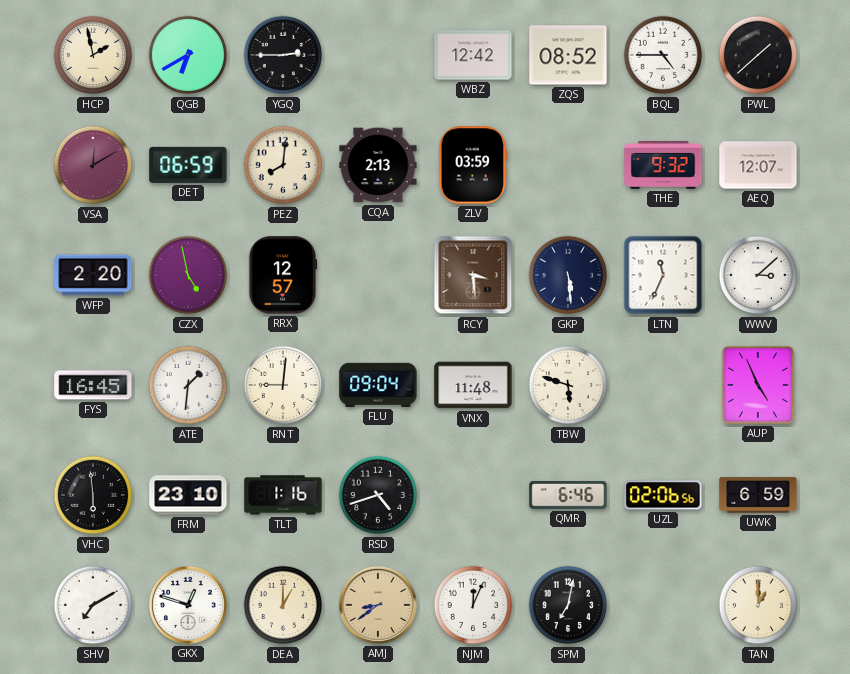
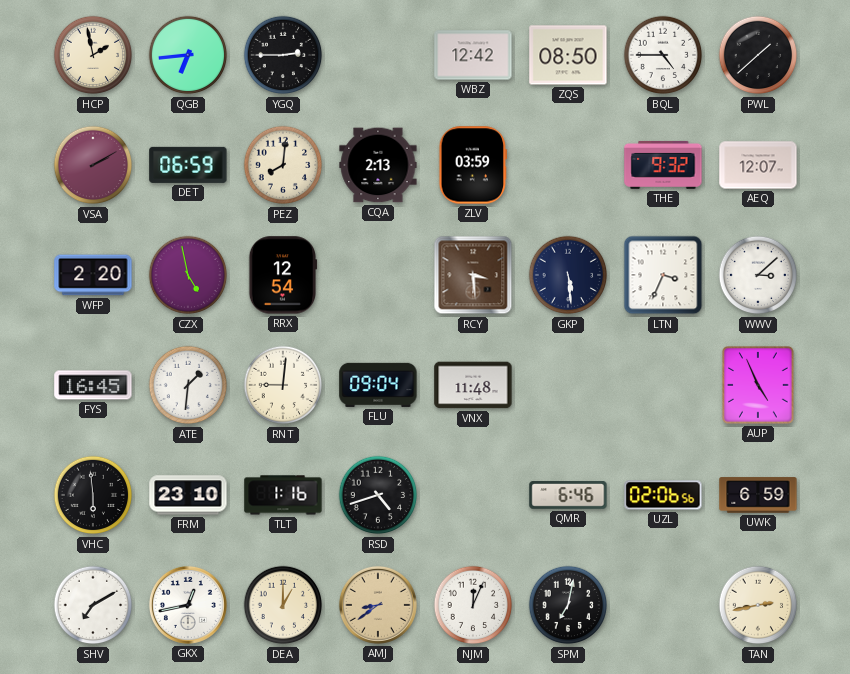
QGB: 6:40 -> 6:44
ZQS: 08:52 -> 08:50
VSA: 12:10 -> 2:10
RRX: 12:57 -> 12:54
LTN: 11:34 -> 3:34
TBW: 5:48 -> none
GKX: 12:48 -> 12:43
TAN: 1:00 -> 2:43
